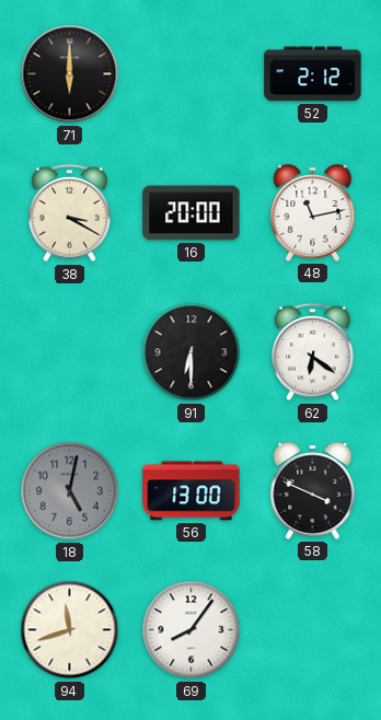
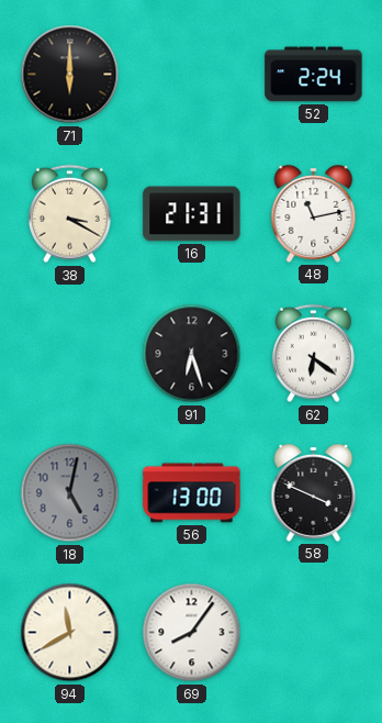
52: 2:12 -> 2:24
16: 20:00 -> 21:31
91: 6:30 -> 6:27
94: 11:42 -> 11:40
